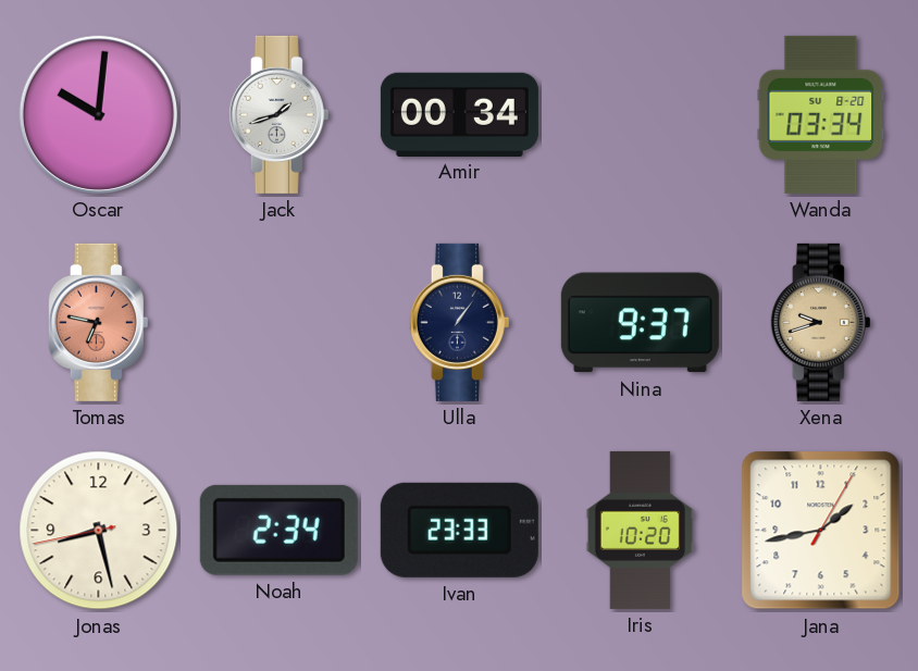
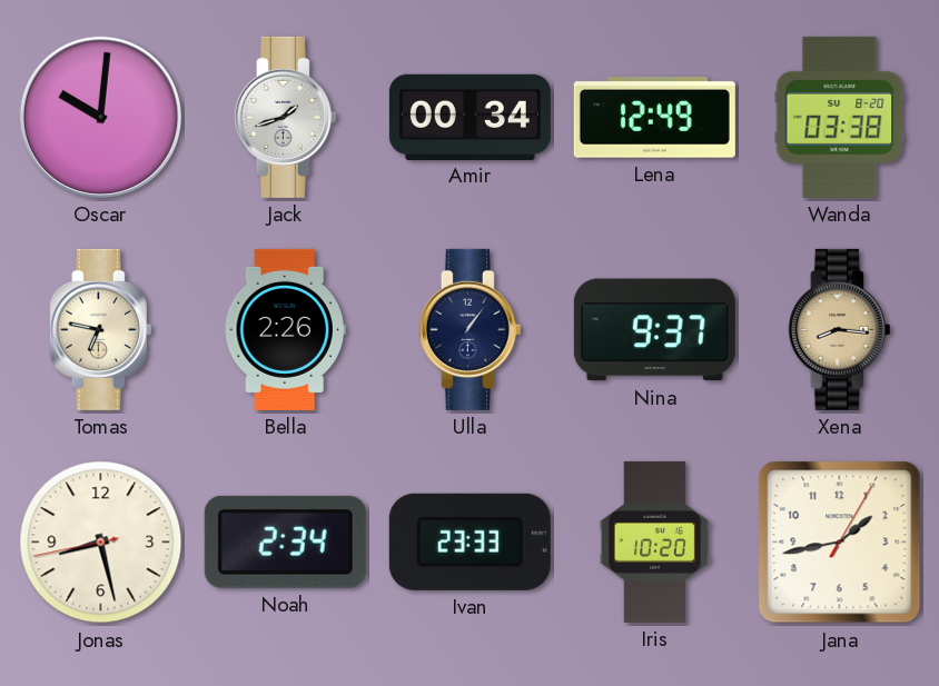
Lena: none -> 12:49
Wanda: 03:34 -> 03:38
Tomas dial: salmon -> cream
Bella: none -> 2:26
Xena: 9:42 -> 8:16
